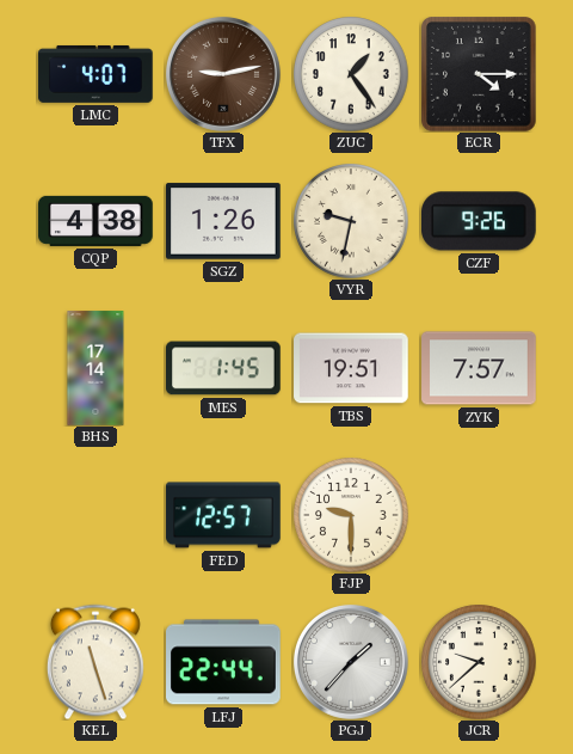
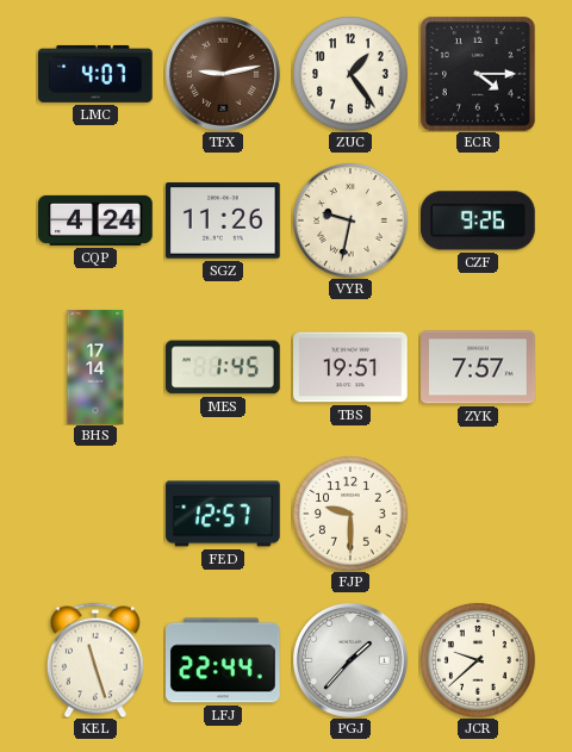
CQP: 4:38 -> 4:24
SGZ: 1:26 -> 11:26
